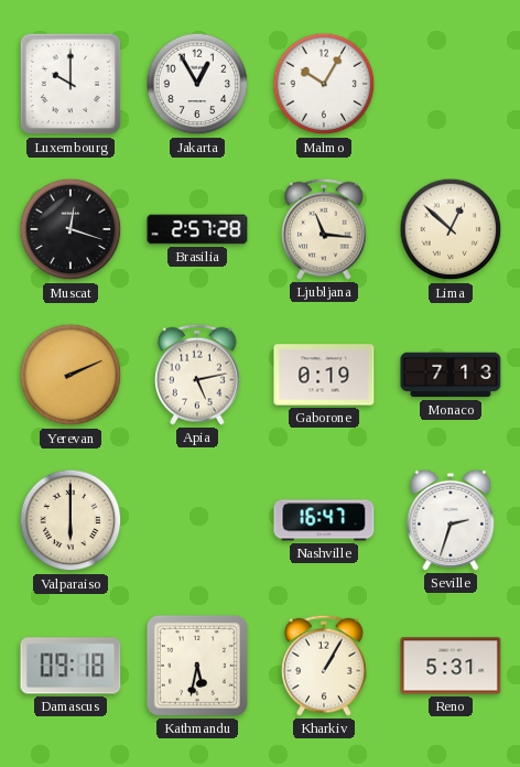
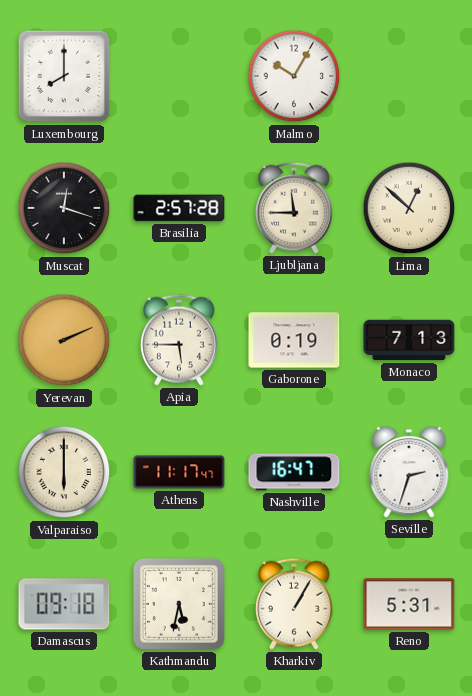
Luxembourg: 10:00 -> 8:00
Jakarta: 12:55 -> none
Ljubljana: 11:16 -> 11:45
Apia: 5:13 -> 5:45
Athens: none -> 11:17
